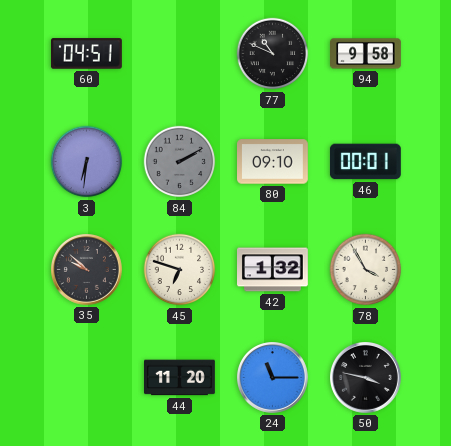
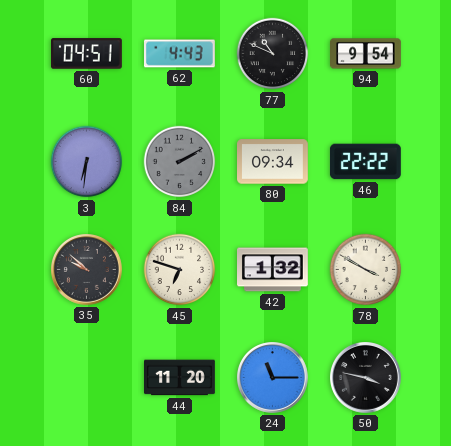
62: none -> 4:43
94: 9:58 -> 9:54
80: 09:10 -> 09:34
46: 00:01 -> 22:22
78: 3:55 -> 3:50
